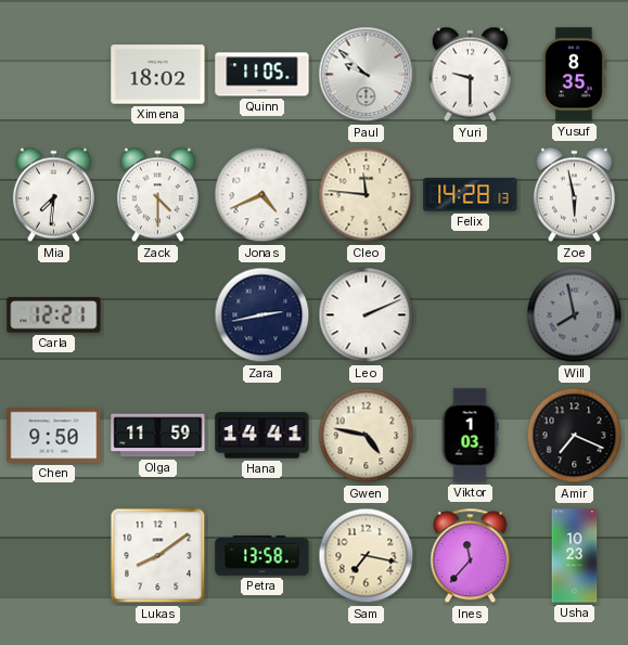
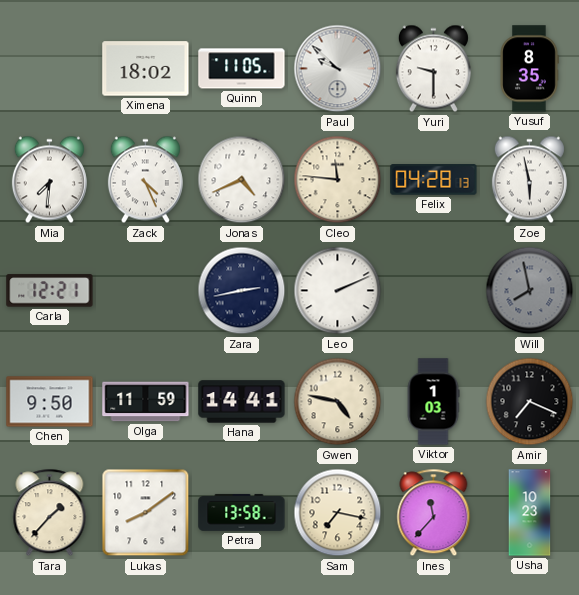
Zack: 4:30 -> 4:26
Felix: 14:28 -> 04:28
Tara: none -> 1:37
